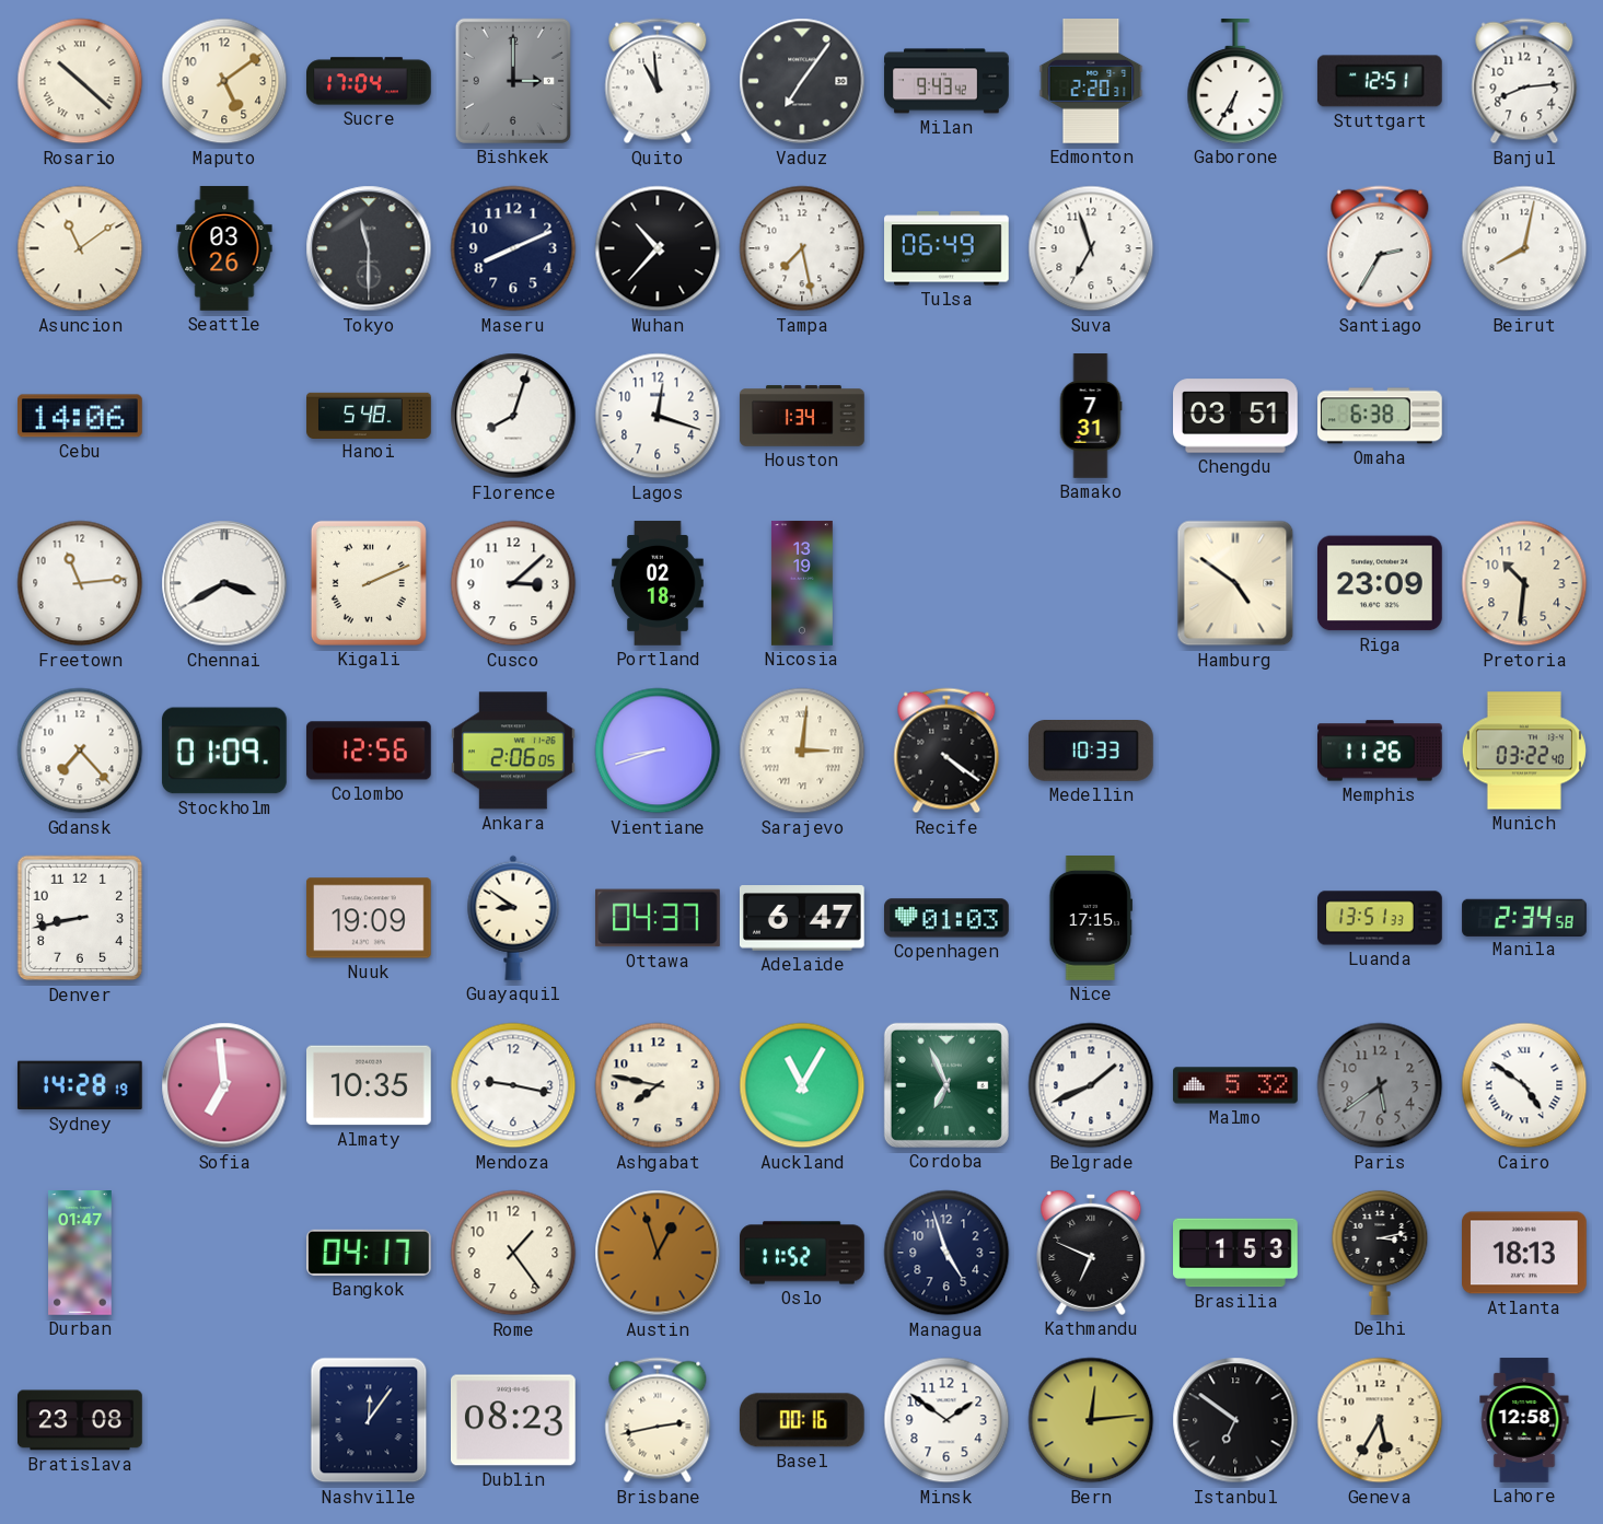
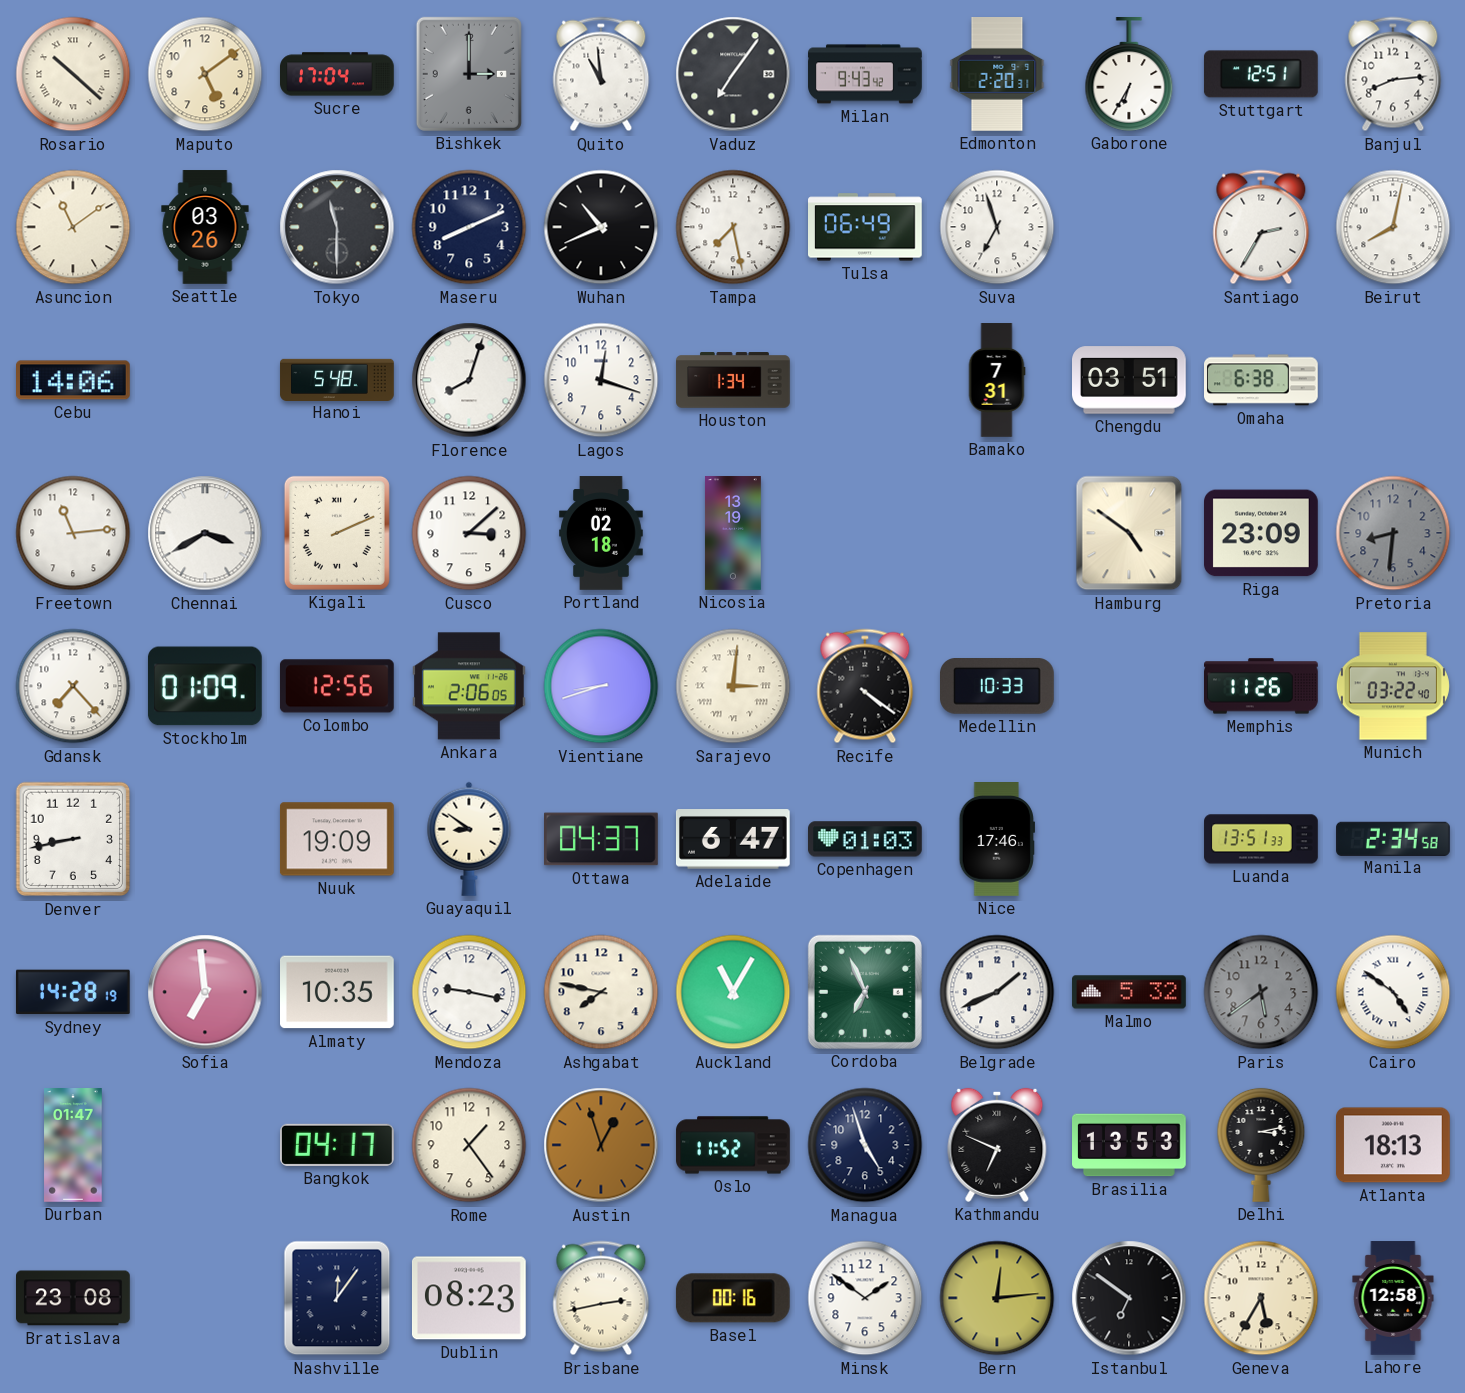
Wuhan: 10:37 -> 10:41
Pretoria: 10:31 -> 8:31
Pretoria dial: cream -> grey
Nice: 17:15 -> 17:46
Brasilia: 1:53 -> 13:53
